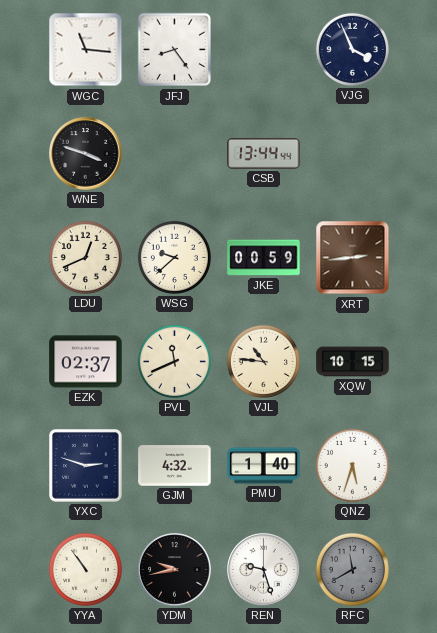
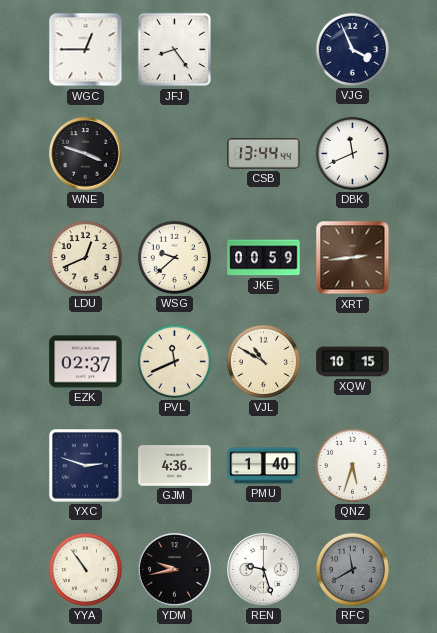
WGC: 11:16 -> 12:45
DBK: none -> 11:41
VJL: 10:46 -> 10:50
GJM: 4:32 -> 4:36
